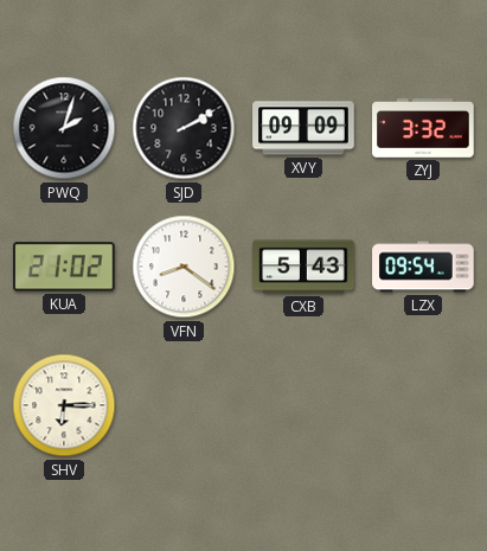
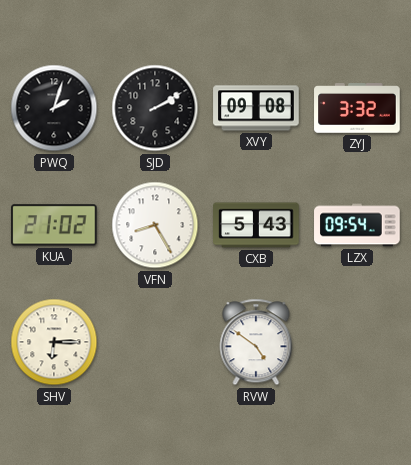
XVY: 09:09 -> 09:08
VFN: 8:21 -> 8:25
RVW: none -> 4:51
